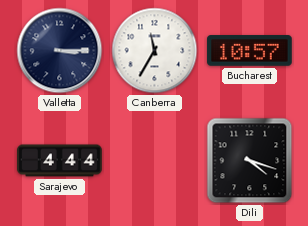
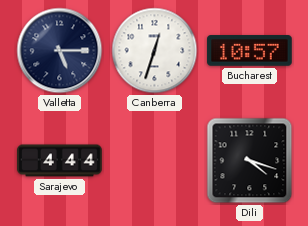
Valletta: 3:15 -> 5:15
Canberra: 11:35 -> 12:33
